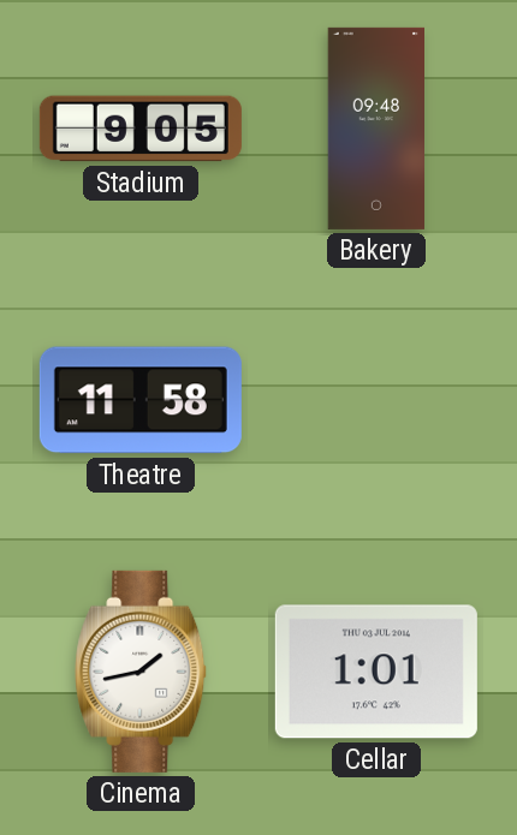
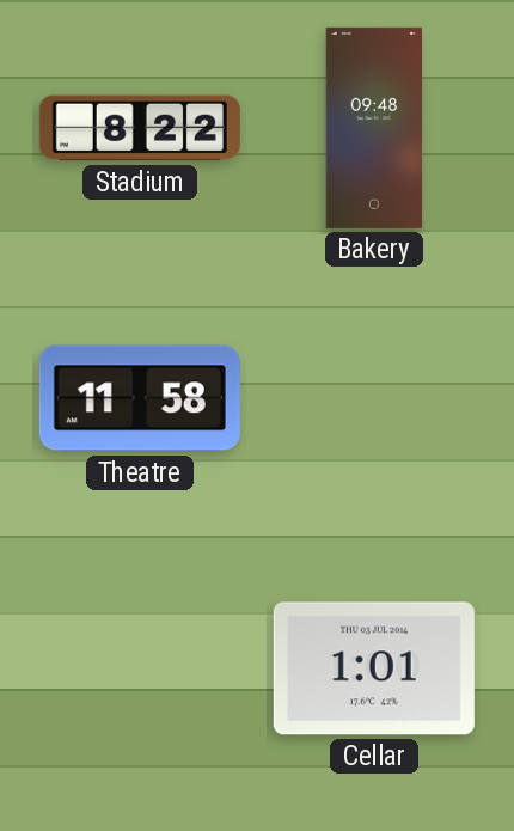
Stadium: 9:05 -> 8:22
Cinema: 1:43 -> none
